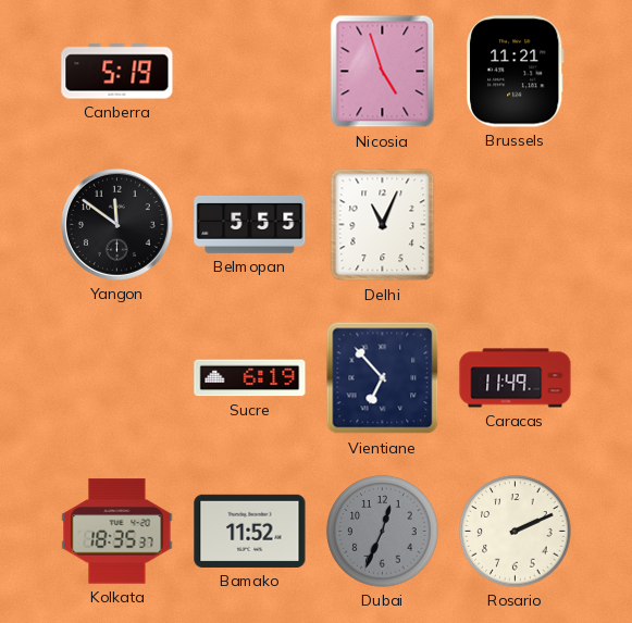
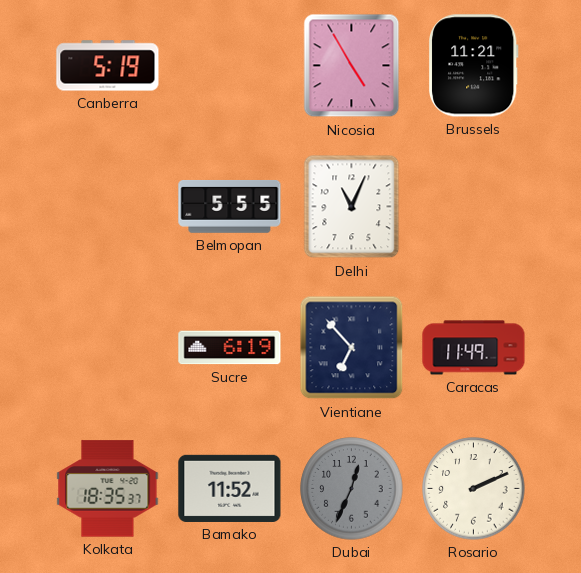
Nicosia: 4:57 -> 4:55
Yangon: 11:51 -> none
